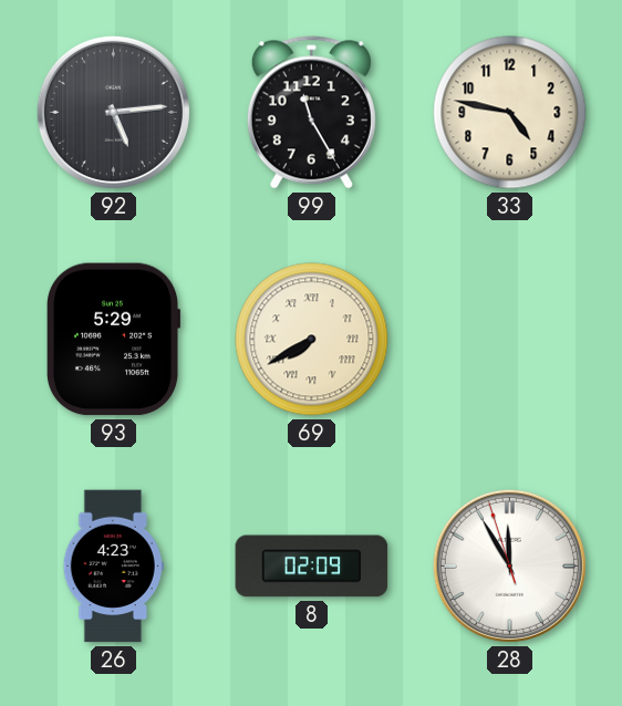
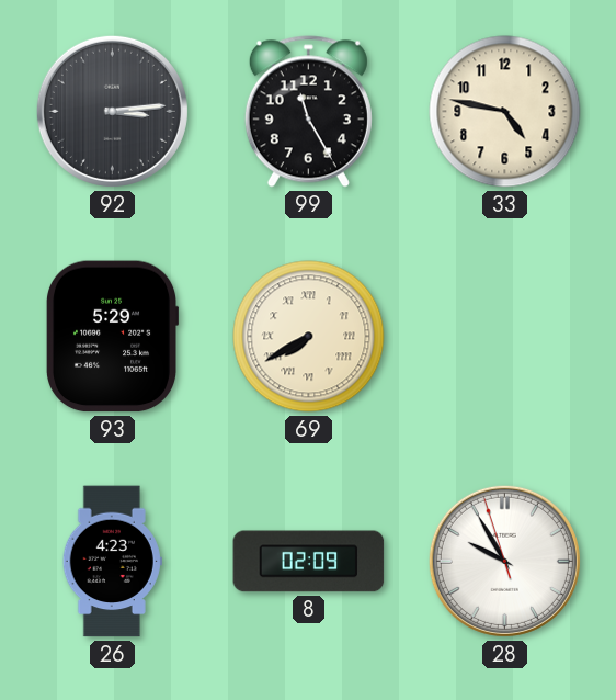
92: 5:14 -> 3:14
28: 11:54 -> 9:54
